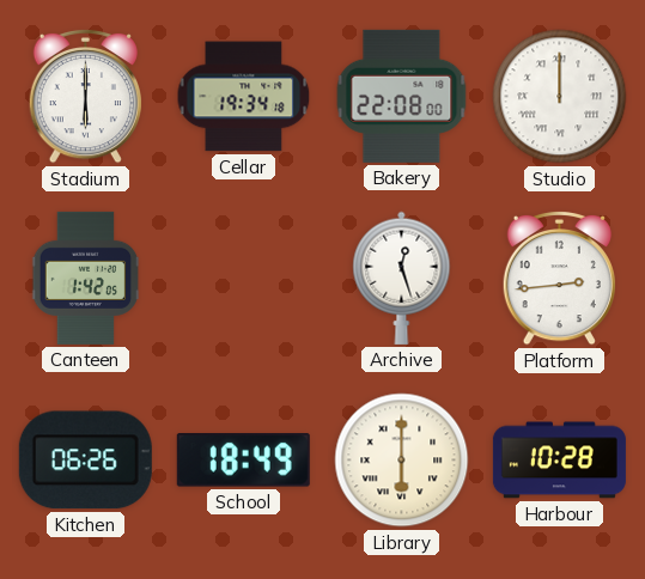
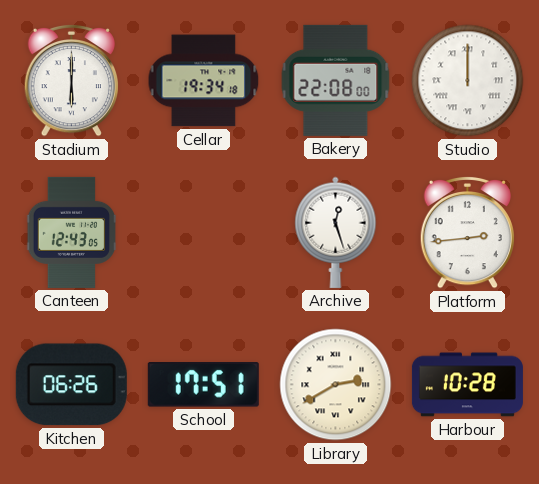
Canteen: 1:42 -> 12:43
School: 18:49 -> 17:51
Library: 6:00 -> 2:40
